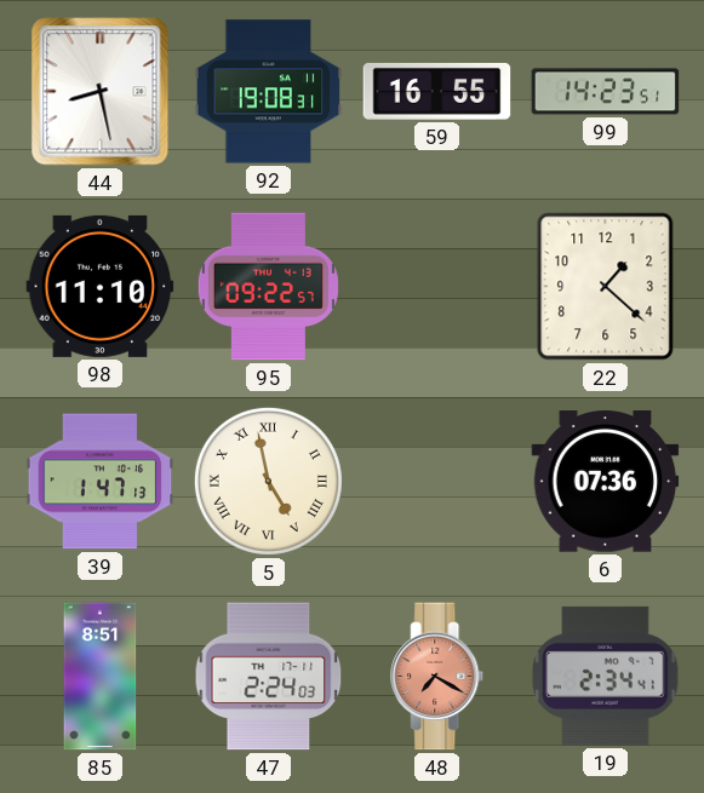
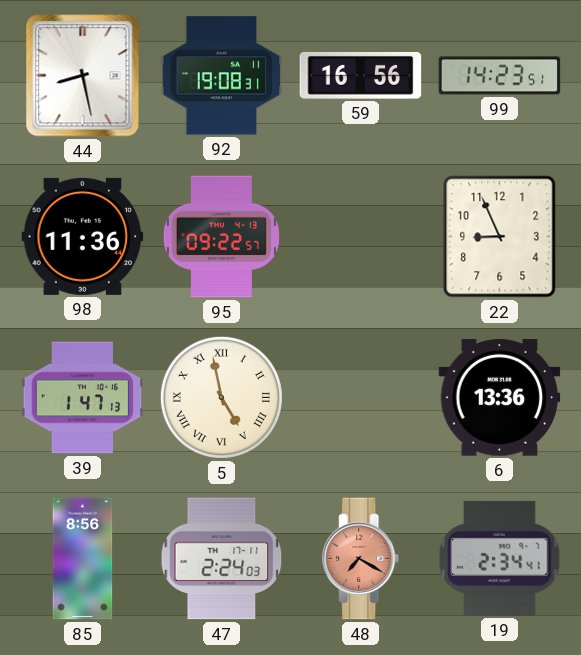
59: 16:55 -> 16:56
98: 11:10 -> 11:36
22: 1:22 -> 8:56
6: 07:36 -> 13:36
85: 8:51 -> 8:56
